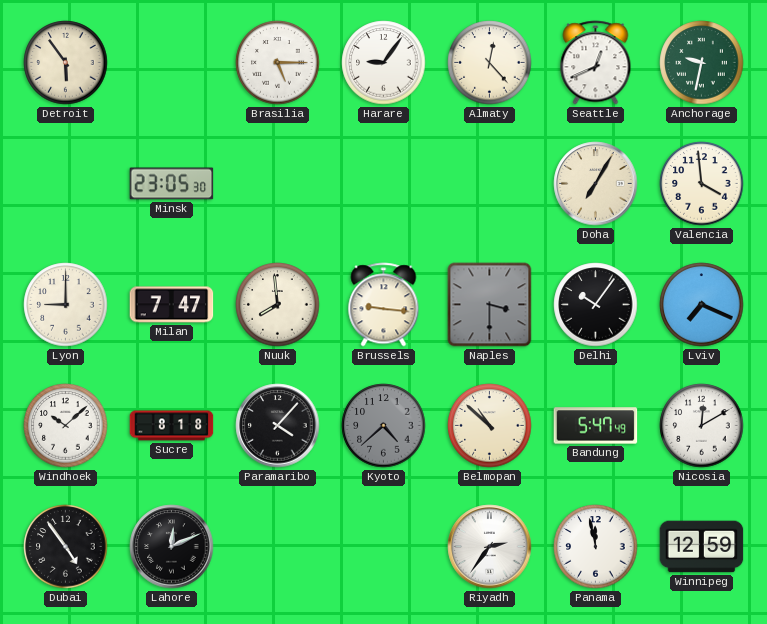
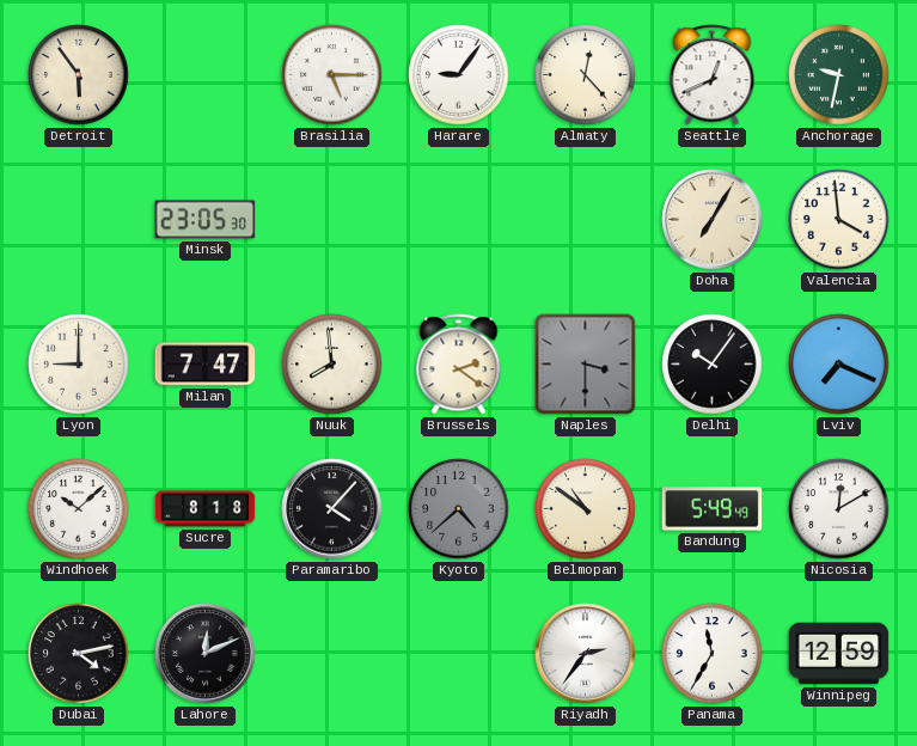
Brussels: 9:16 -> 2:21
Belmopan: 10:52 -> 10:51
Bandung: 5:47 -> 5:49
Dubai: 4:54 -> 4:13
Panama: 11:58 -> 11:35
